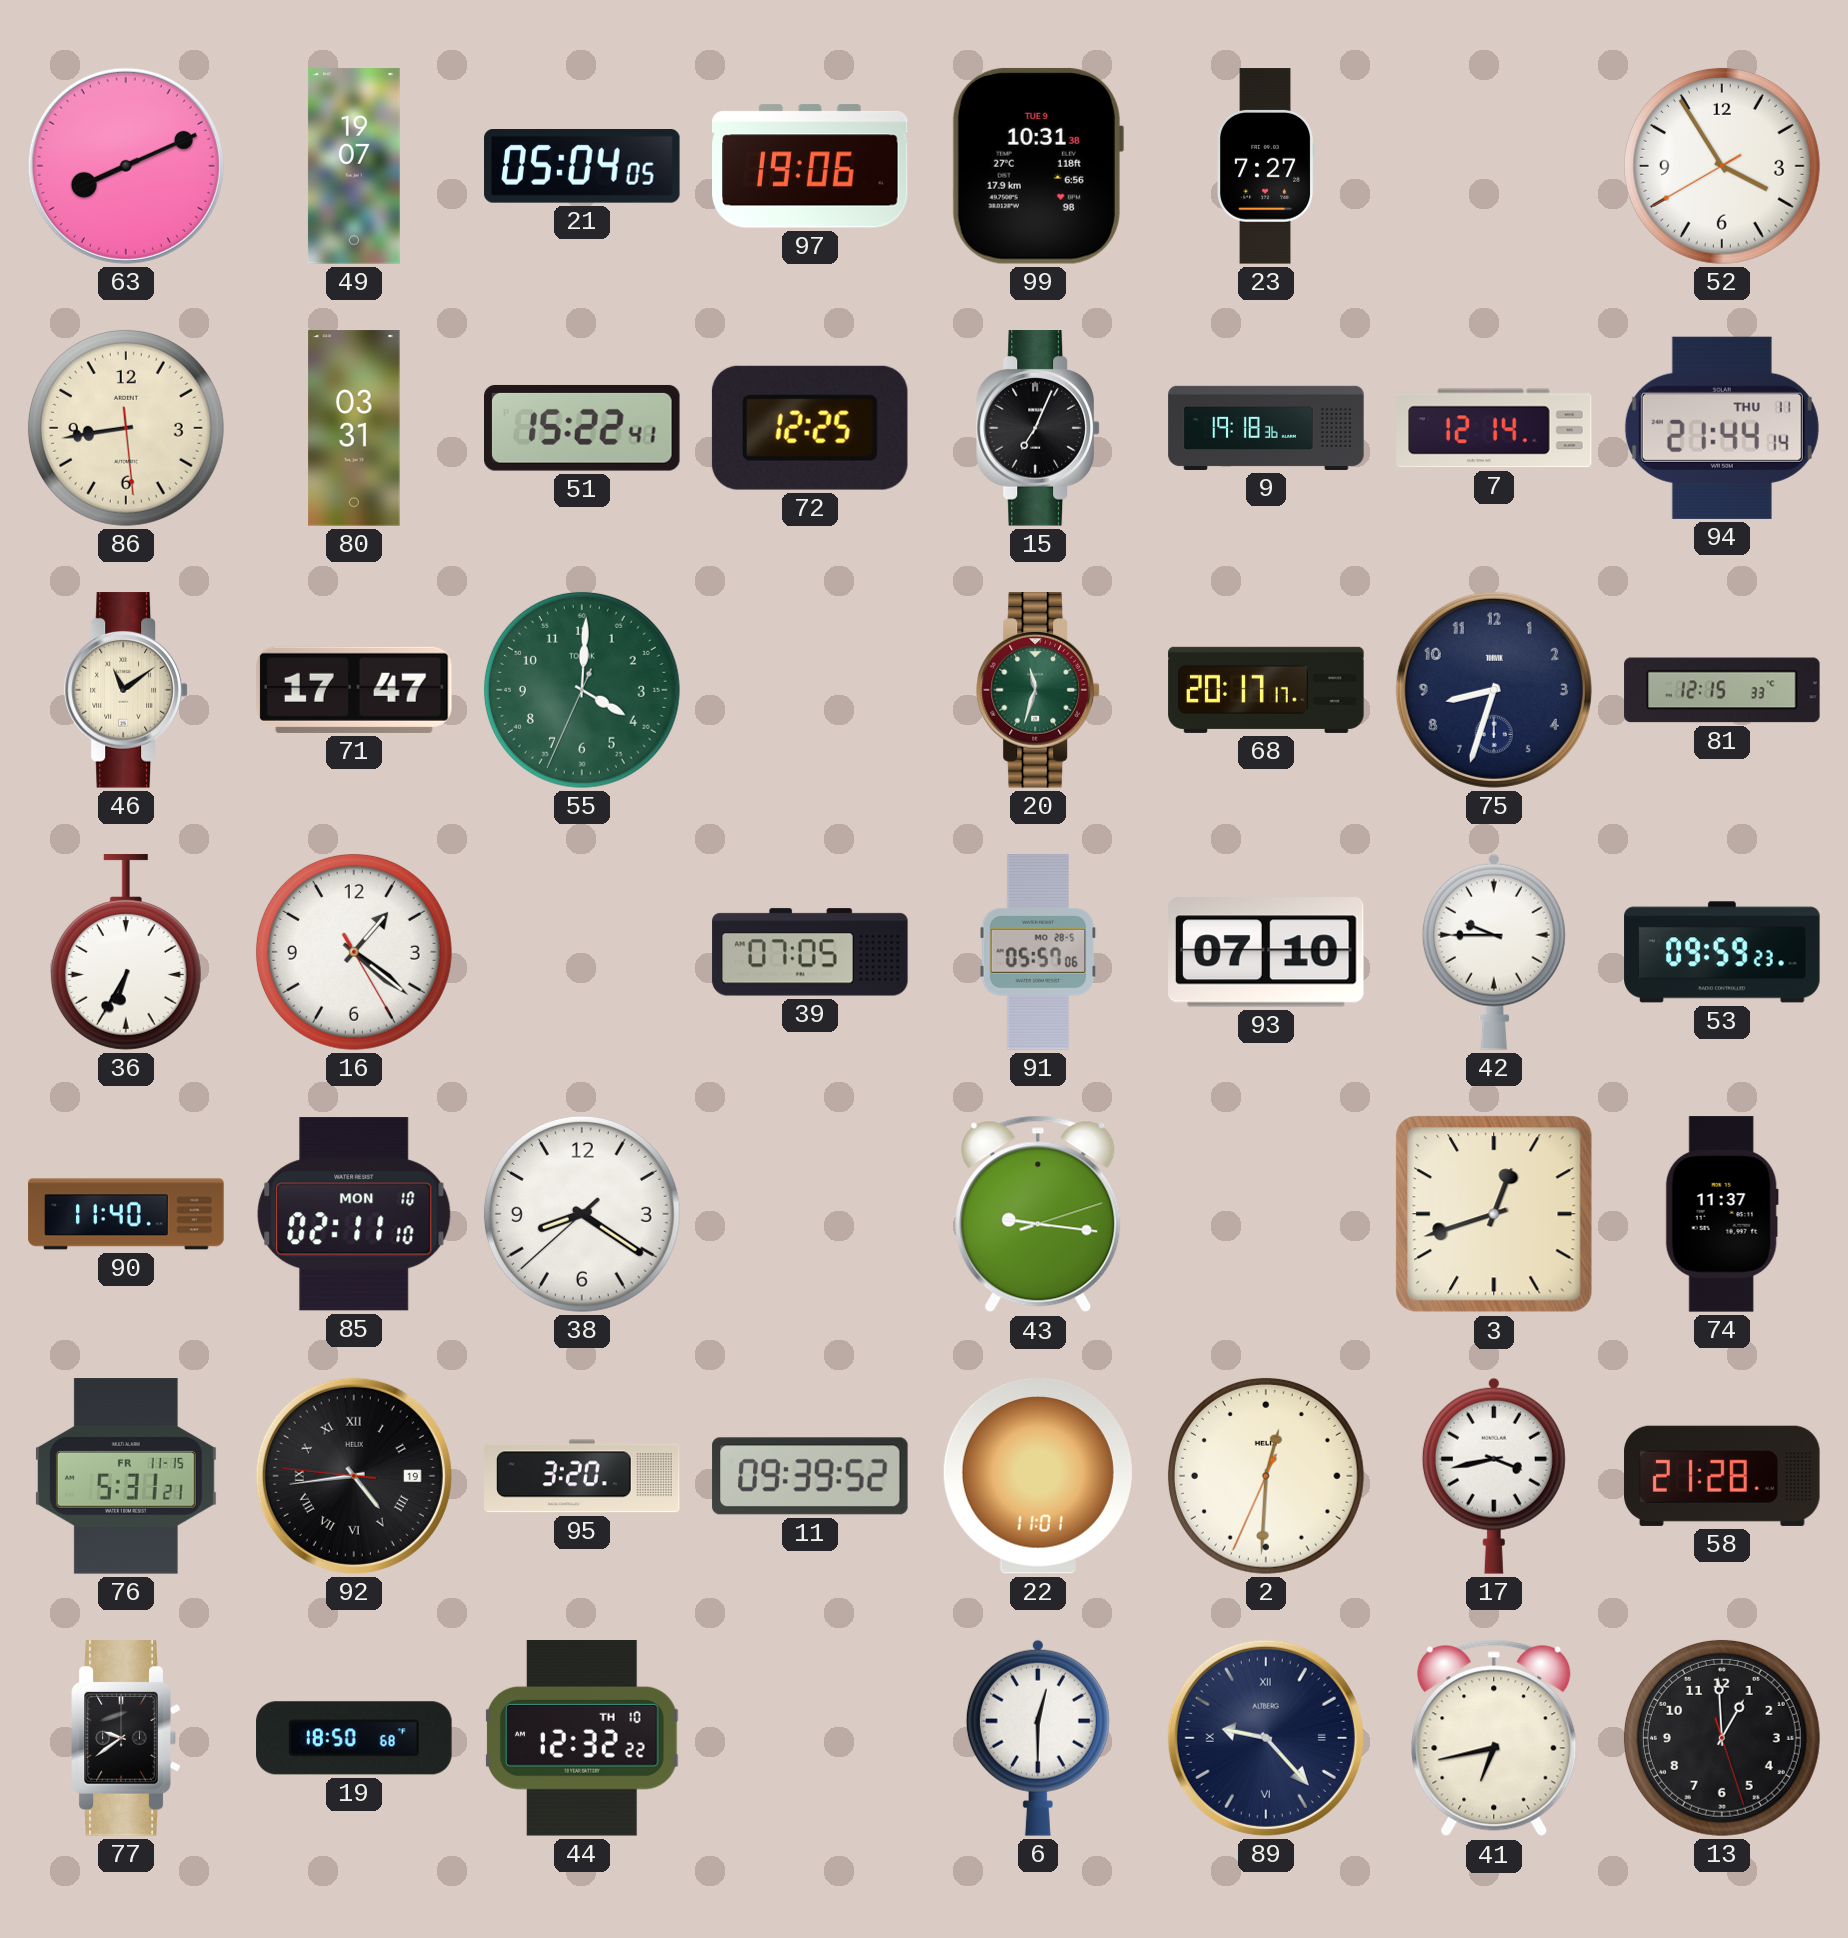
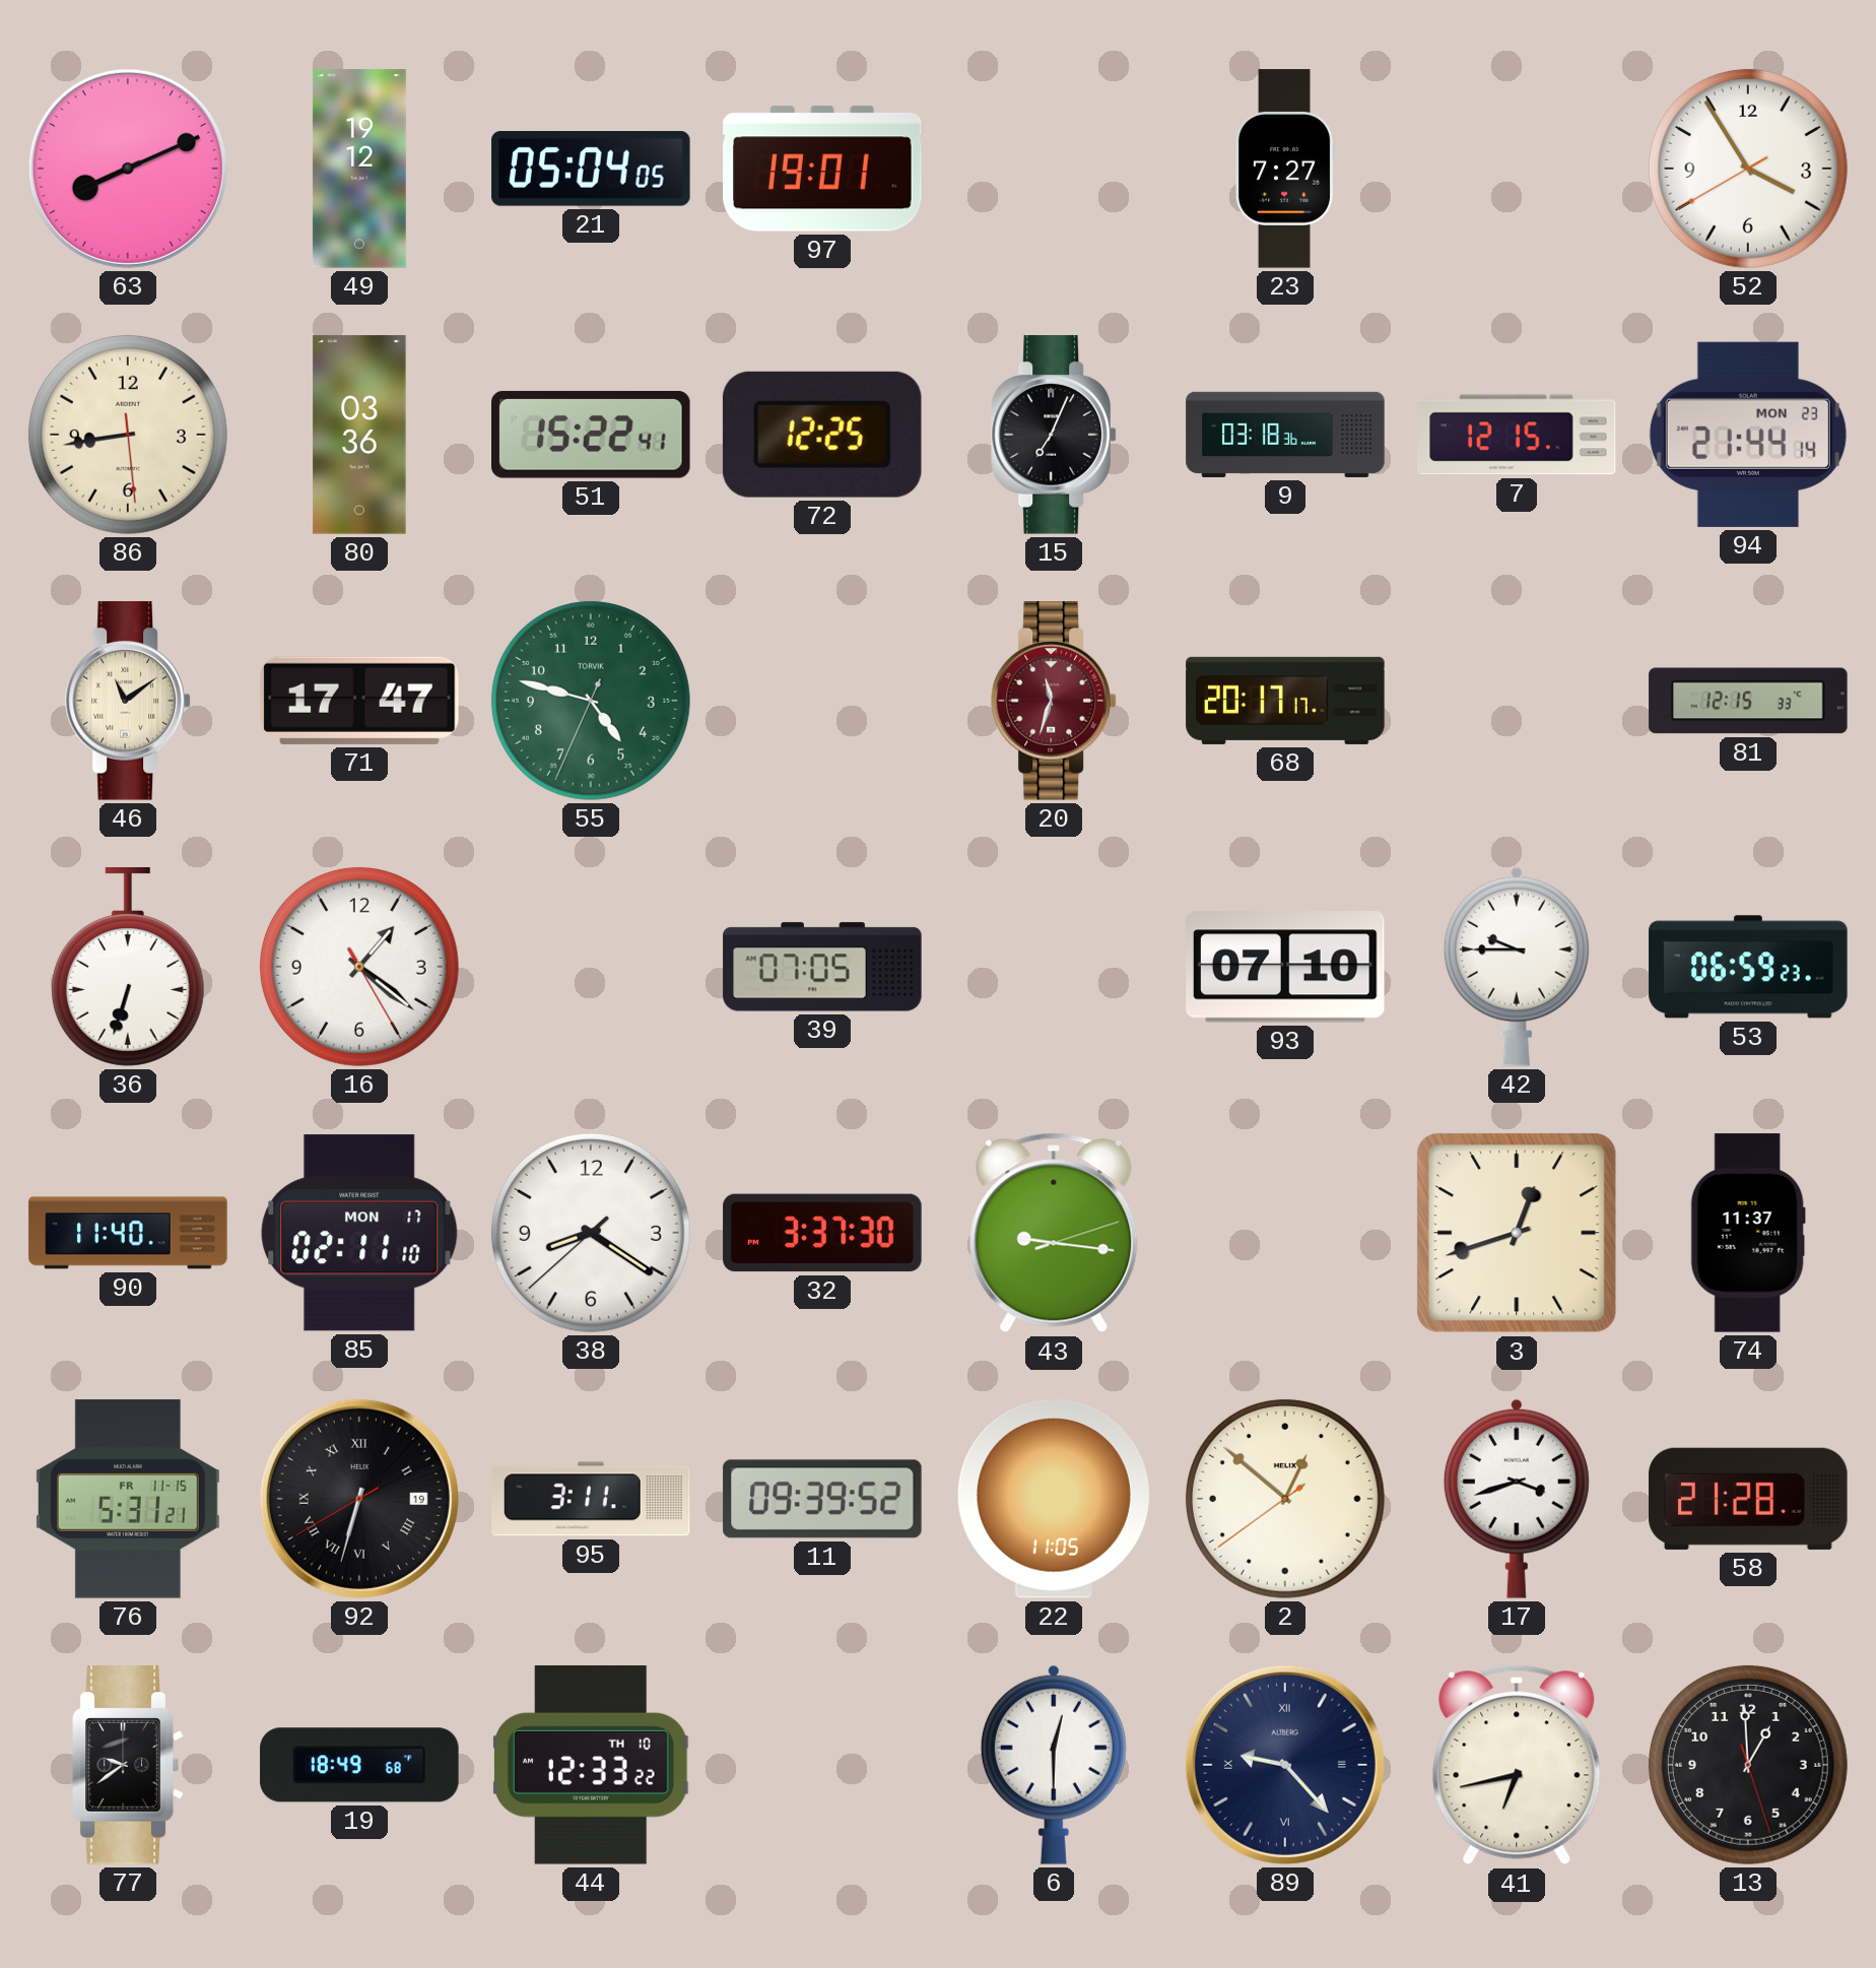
49: 19:07 -> 19:12
97: 19:06 -> 19:01
99: 10:31 -> none
80: 03:31 -> 03:36
9: 19:18 -> 03:18
7: 12:14 -> 12:15
94 date: THU 11 -> MON 23
55: 4:00 -> 4:47
20 dial: green -> burgundy
75: 8:33 -> none
36: 6:35 -> 6:33
91: 05:57 -> none
53: 09:59 -> 06:59
85 date: MON 10 -> MON 17
32: none -> 3:37
92: 4:43 -> 6:32
95: 3:20 -> 3:11
22: 11:01 -> 11:05
2: 12:30 -> 12:51
17: 3:43 -> 3:42
19: 18:50 -> 18:49
44: 12:32 -> 12:33
